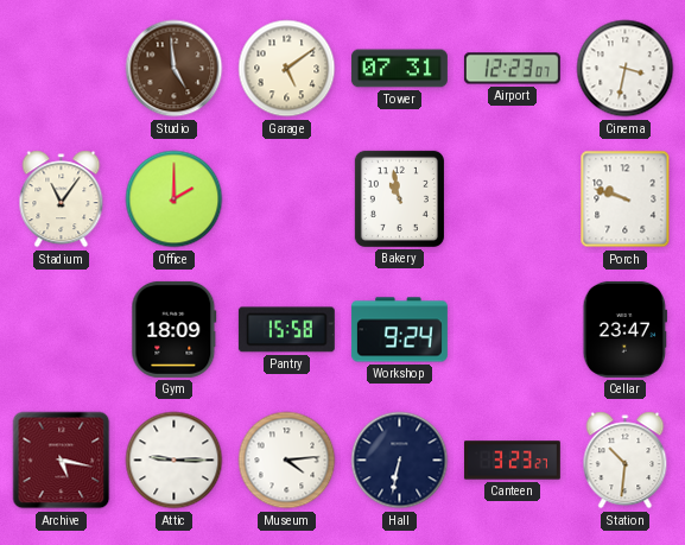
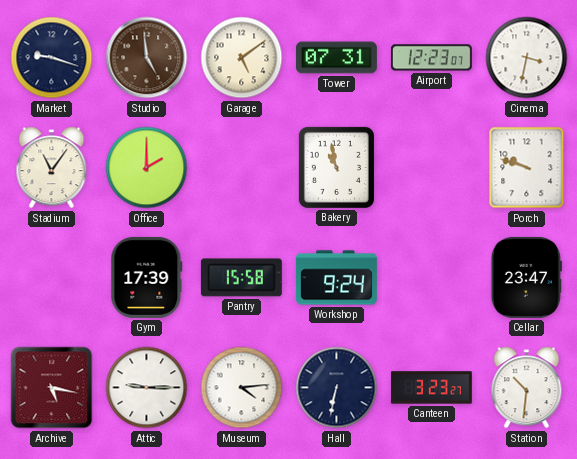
Market: none -> 9:18
Gym: 18:09 -> 17:39
